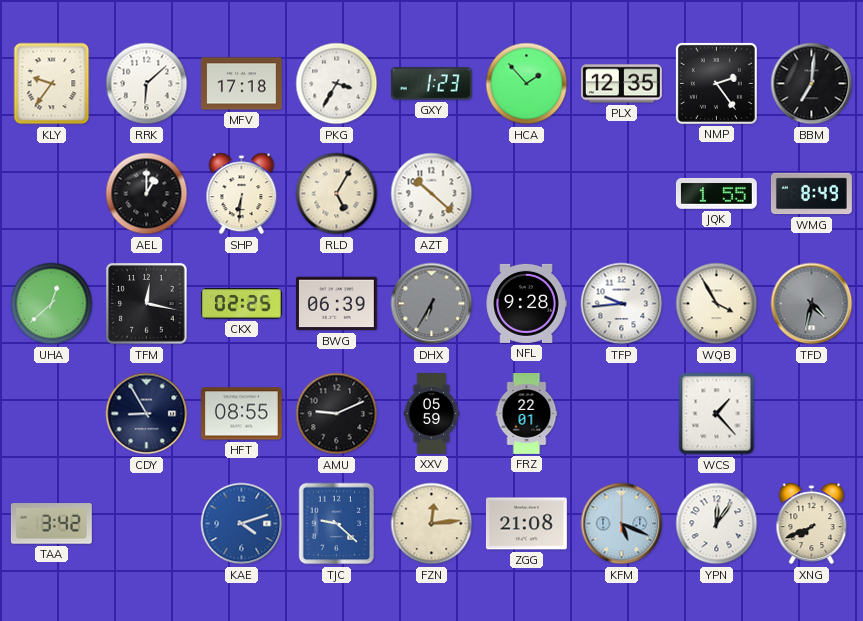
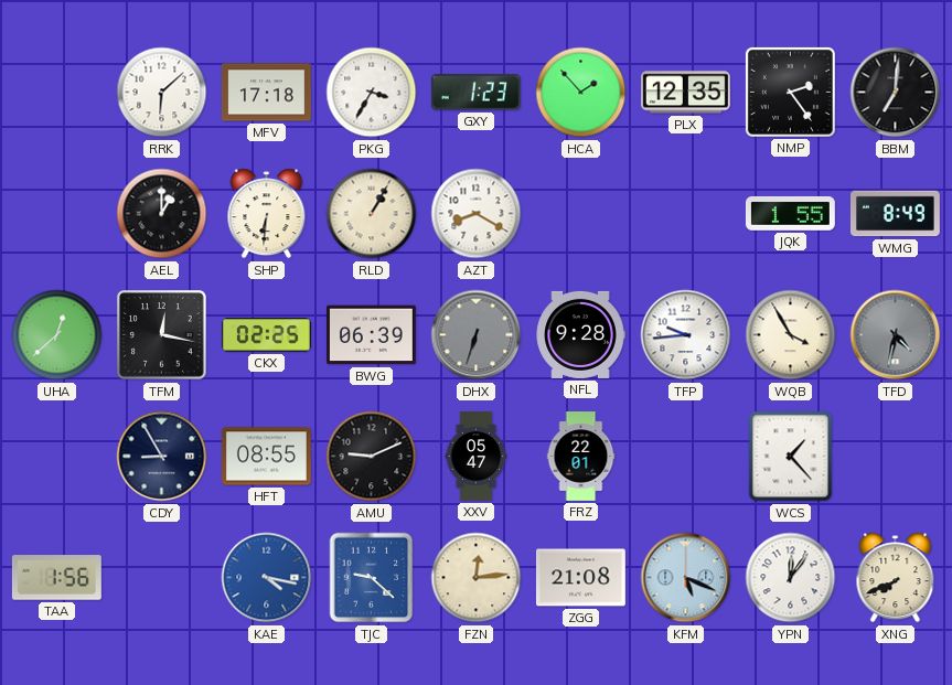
KLY: 9:36 -> none
RLD: 5:05 -> 1:05
AZT: 10:22 -> 8:20
DHX: 6:35 -> 6:33
XXV: 05:59 -> 05:47
TAA: 3:42 -> 1:56
KAE: 4:12 -> 4:17
